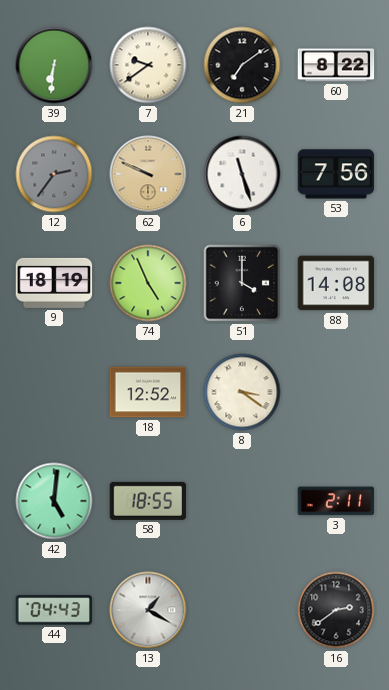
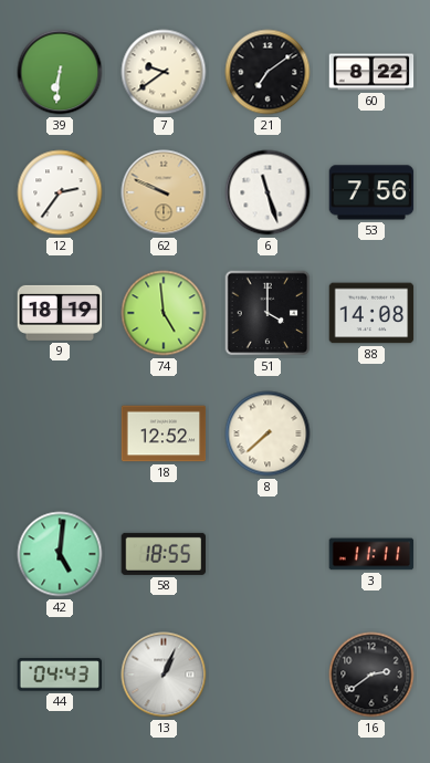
12 dial: grey -> white
74: 4:56 -> 4:59
8: 3:21 -> 7:38
3: 2:11 -> 11:11
13: 1:20 -> 1:04
